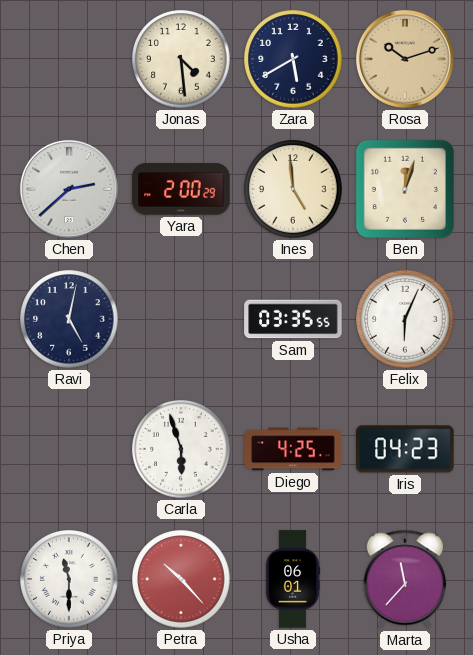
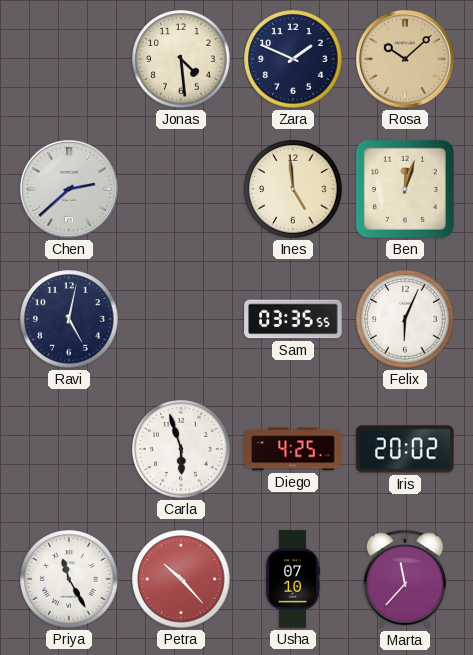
Zara: 5:40 -> 1:49
Rosa: 10:12 -> 10:08
Yara: 2:00 -> none
Iris: 04:23 -> 20:02
Priya: 11:30 -> 11:25
Usha: 06:01 -> 07:10
